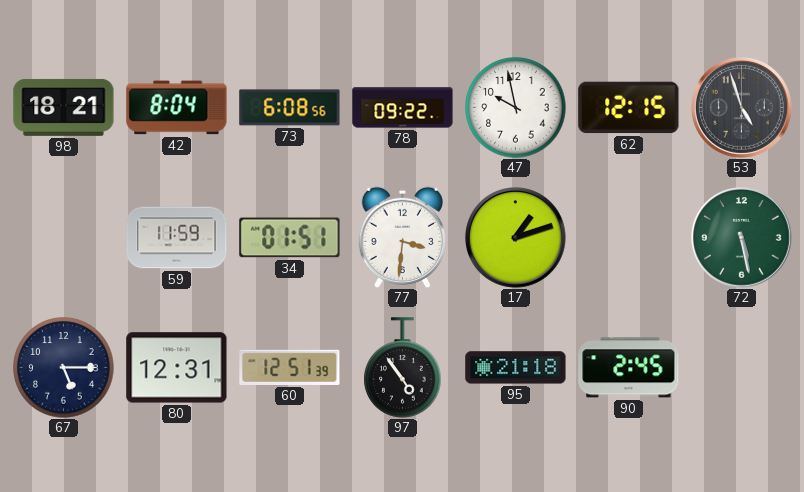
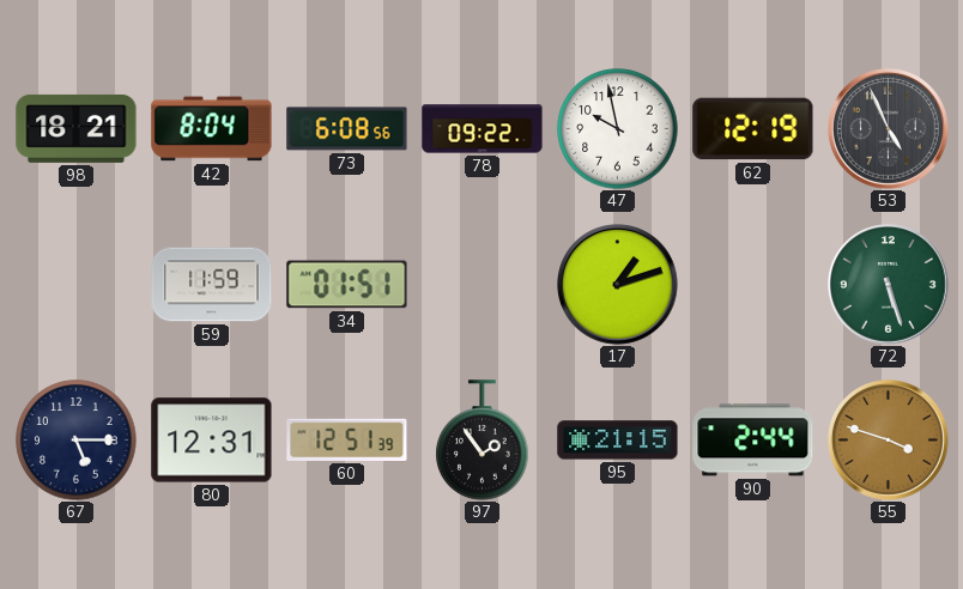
62: 12:15 -> 12:19
53: 4:57 -> 4:56
77: 3:31 -> none
72: 5:28 -> 5:27
97: 4:54 -> 1:54
95: 21:18 -> 21:15
90: 2:45 -> 2:44
55: none -> 3:48
